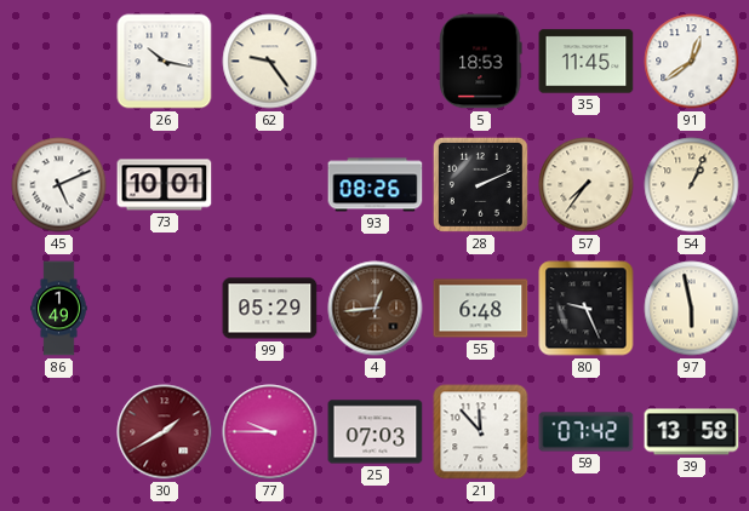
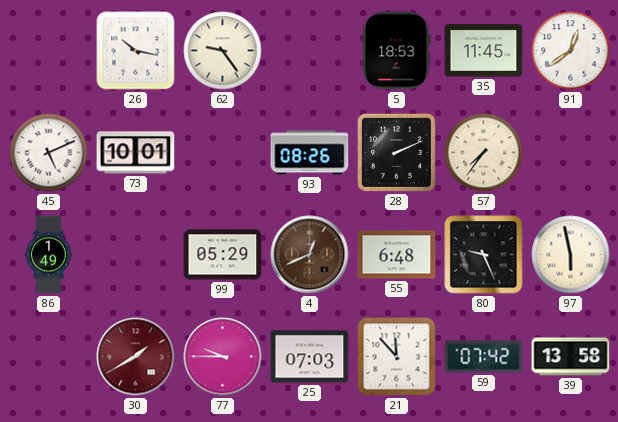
54: 1:04 -> none
4: 12:44 -> 12:41
